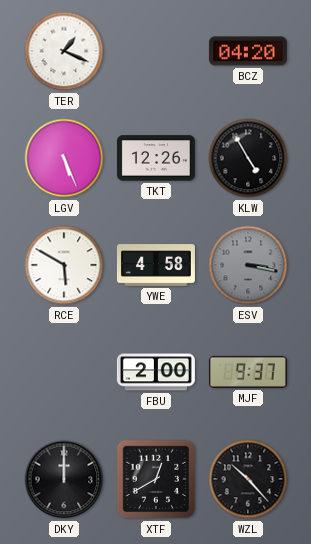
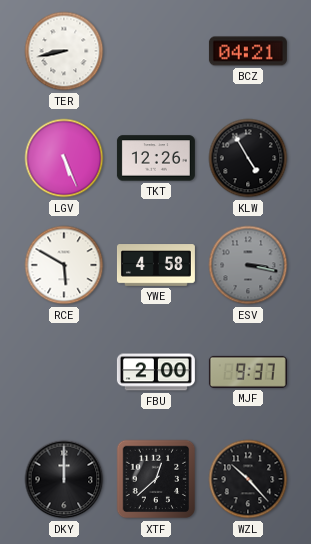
TER: 1:19 -> 8:43
BCZ: 04:20 -> 04:21
XTF: 12:40 -> 12:38
